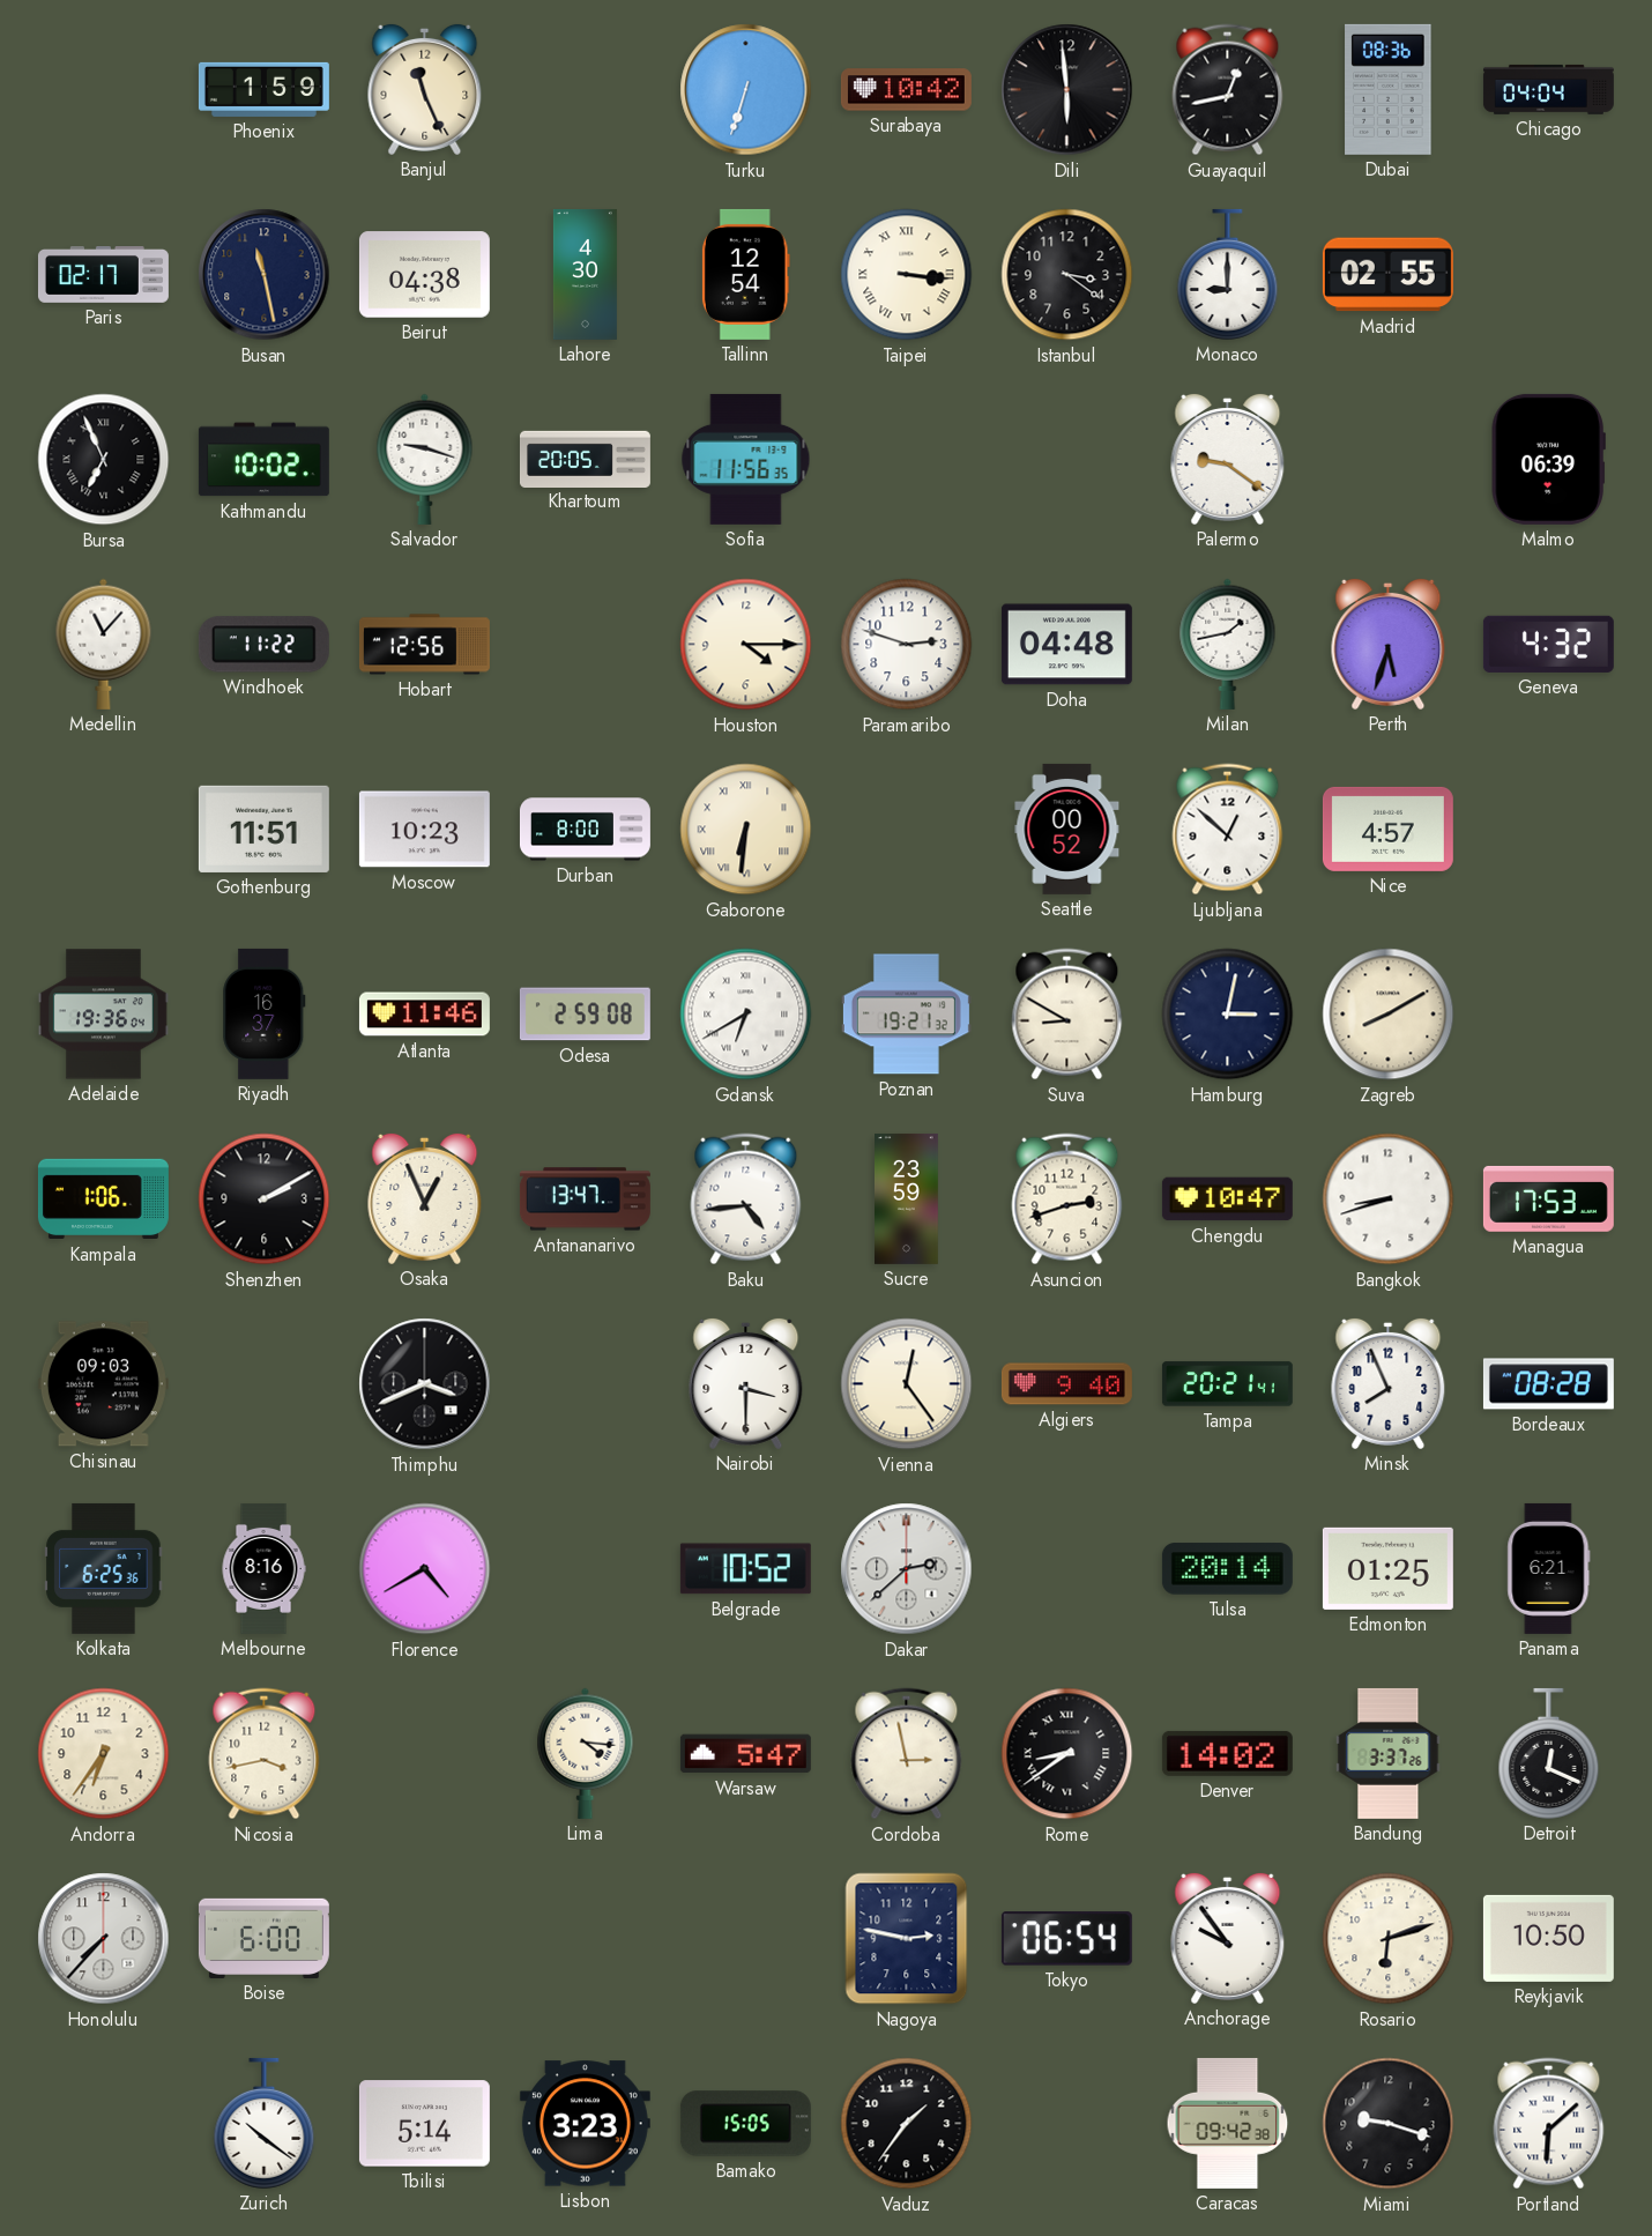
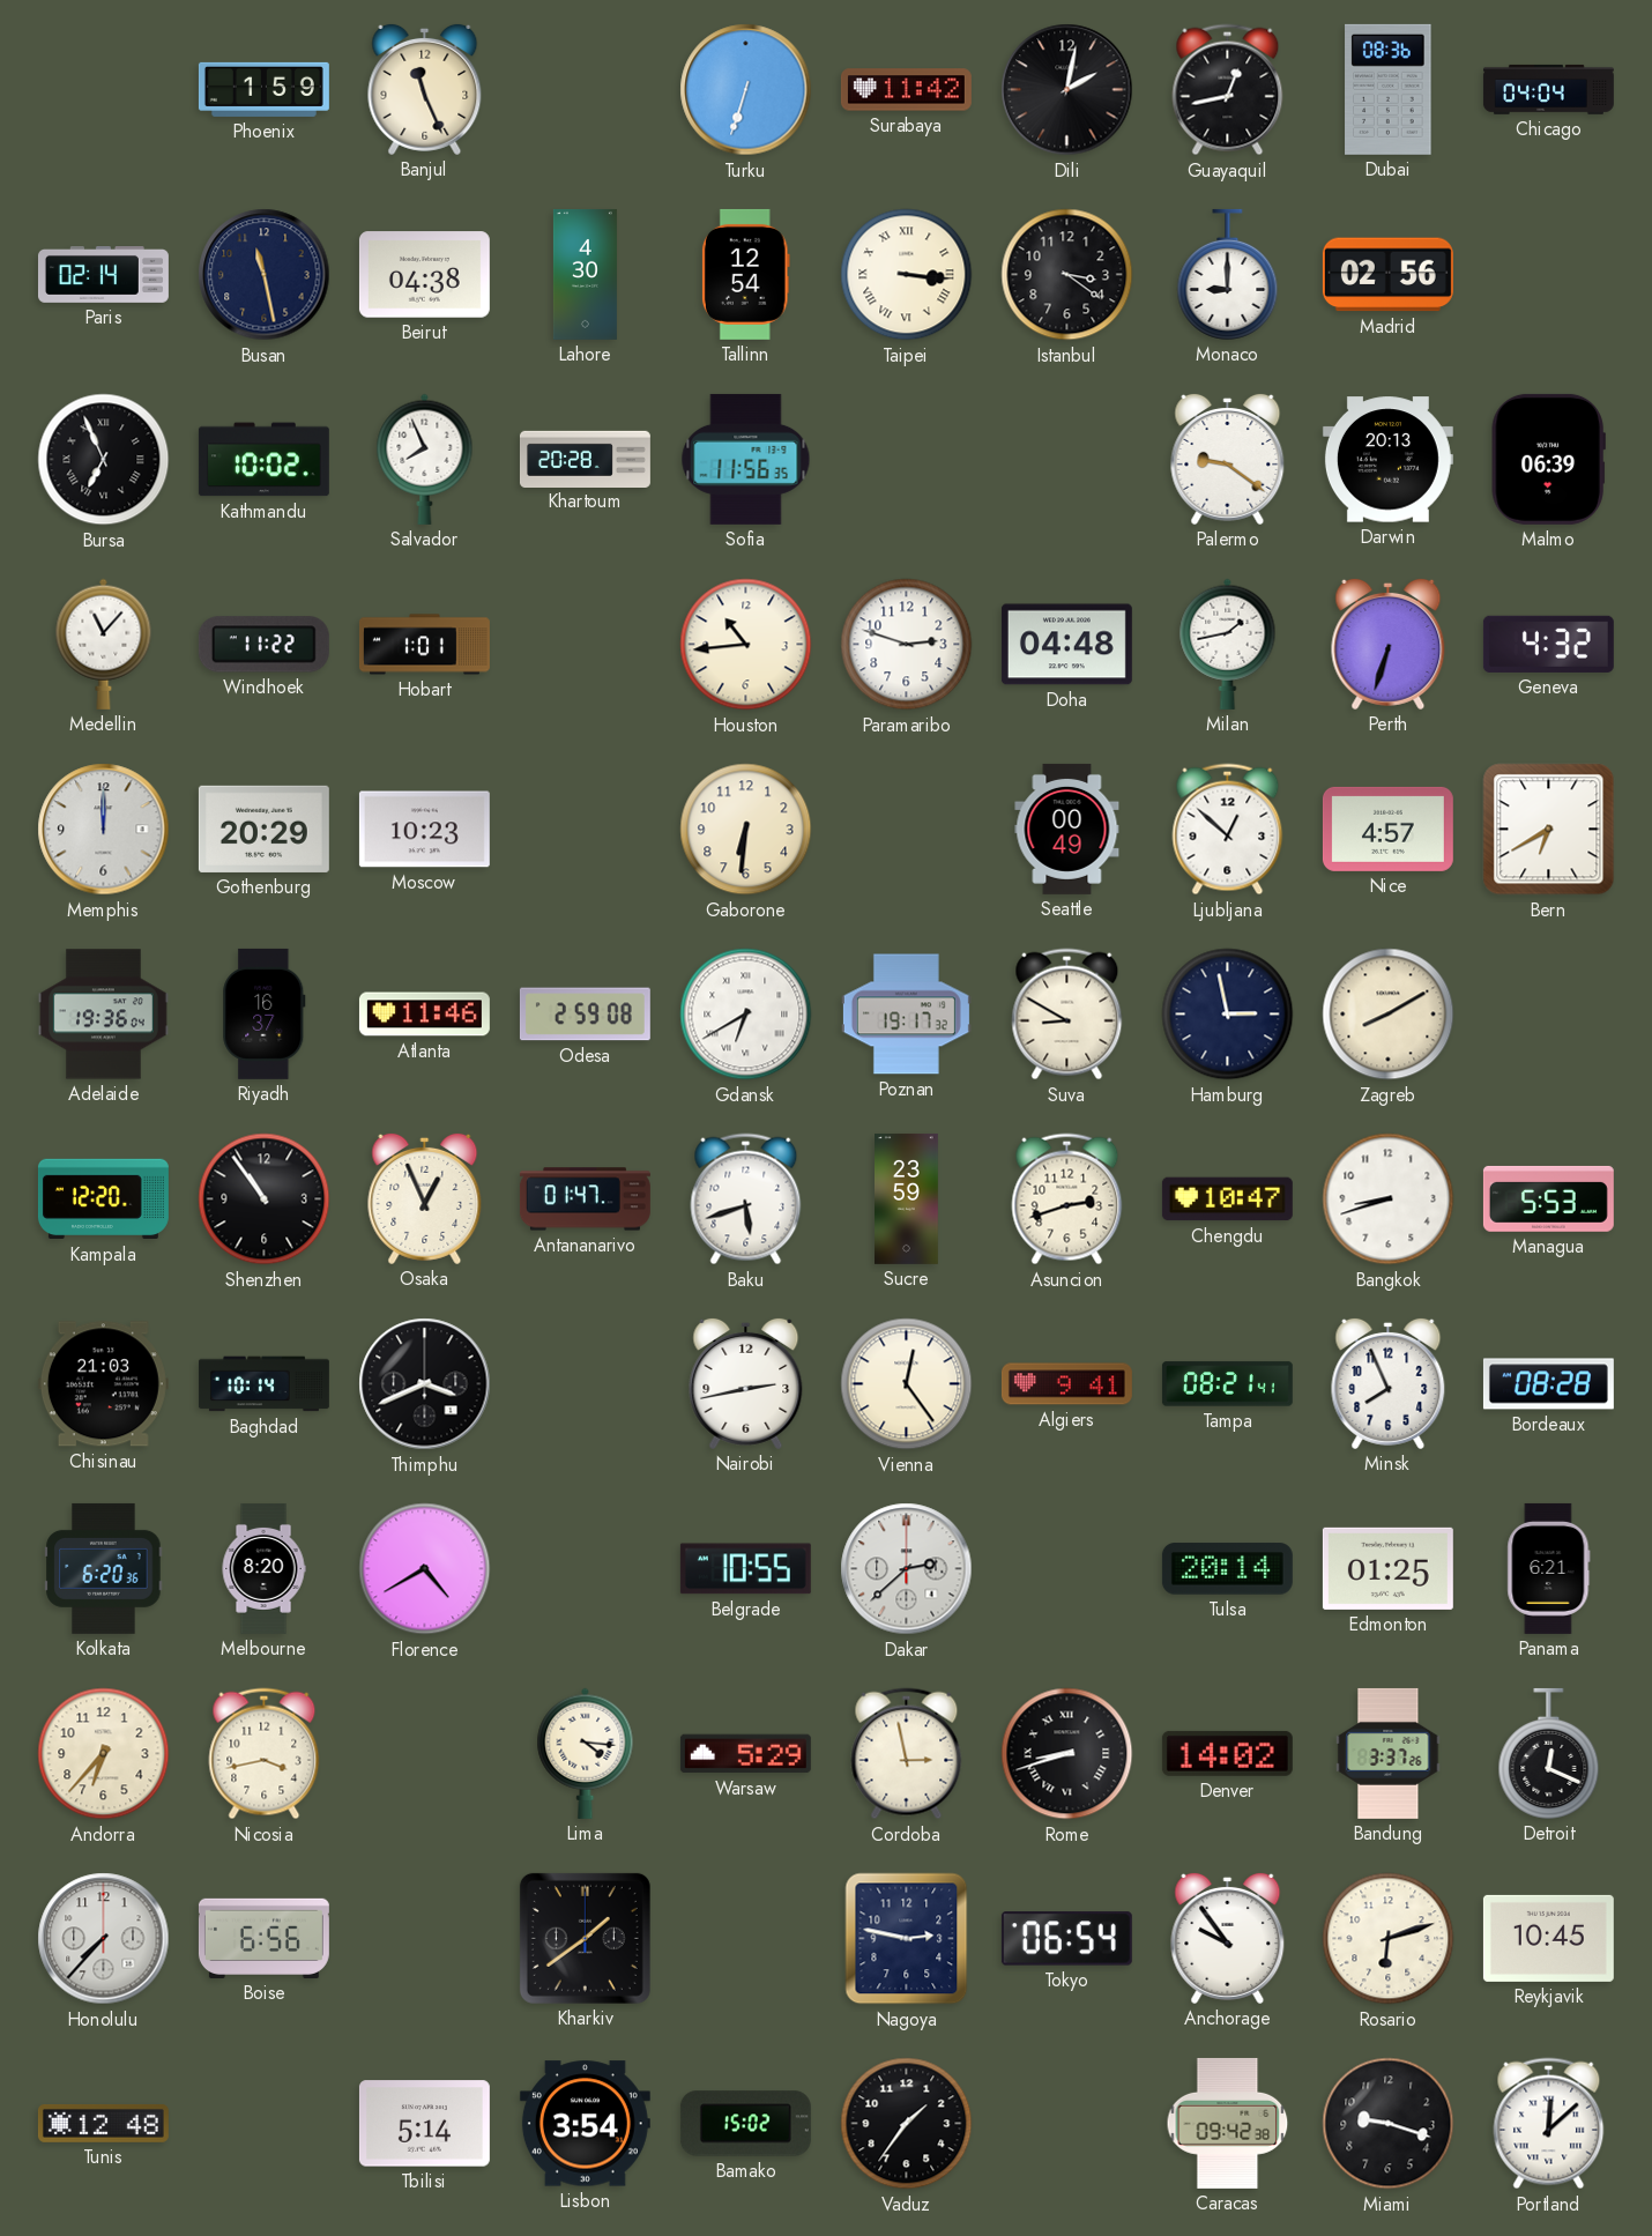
Surabaya: 10:42 -> 11:42
Dili: 5:59 -> 2:02
Paris: 02:17 -> 02:14
Madrid: 02:55 -> 02:56
Salvador: 9:18 -> 7:56
Khartoum: 20:05 -> 20:28
Darwin: none -> 20:13
Hobart: 12:56 -> 1:01
Houston: 4:15 -> 10:44
Perth: 5:33 -> 6:33
Memphis: none -> 12:00
Gothenburg: 11:51 -> 20:29
Durban: 8:00 -> none
Gaborone numerals: Roman -> Arabic
Seattle: 00:52 -> 00:49
Bern: none -> 6:40
Poznan: 19:21 -> 19:17
Hamburg: 3:02 -> 2:58
Kampala: 1:06 -> 12:20
Shenzhen: 2:10 -> 10:54
Antananarivo: 13:47 -> 01:47
Baku: 4:44 -> 5:42
Managua: 17:53 -> 5:53
Chisinau: 09:03 -> 21:03
Baghdad: none -> 10:14
Nairobi: 3:30 -> 2:43
Algiers: 9:40 -> 9:41
Tampa: 20:21 -> 08:21
Kolkata: 6:25 -> 6:20
Melbourne: 8:16 -> 8:20
Belgrade: 10:52 -> 10:55
Andorra: 6:36 -> 6:37
Warsaw: 5:47 -> 5:29
Rome: 8:39 -> 8:42
Boise: 6:00 -> 6:56
Kharkiv: none -> 1:39
Reykjavik: 10:50 -> 10:45
Tunis: none -> 12:48
Zurich: 10:21 -> none
Lisbon: 3:23 -> 3:54
Bamako: 15:05 -> 15:02
Portland: 6:08 -> 12:08
